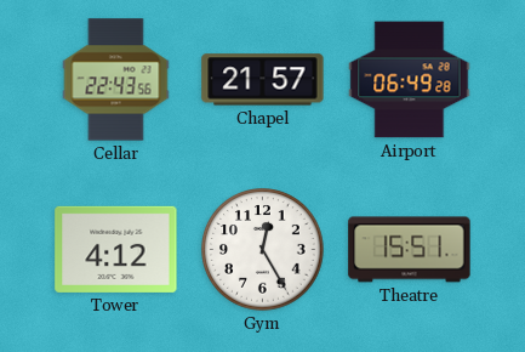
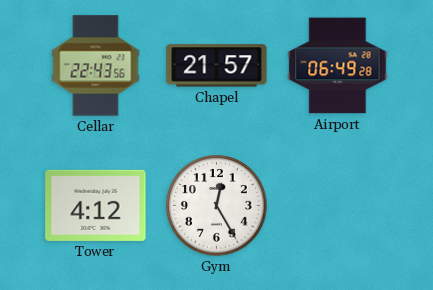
Theatre: 15:51 -> none
